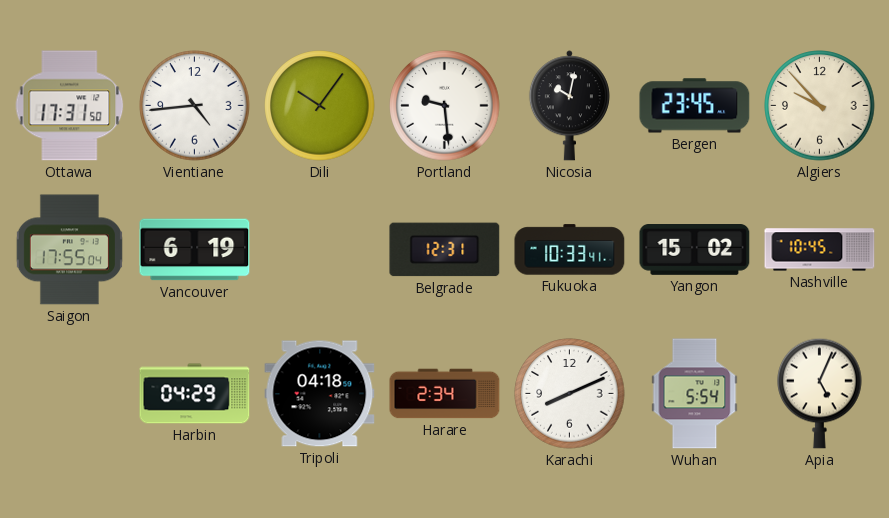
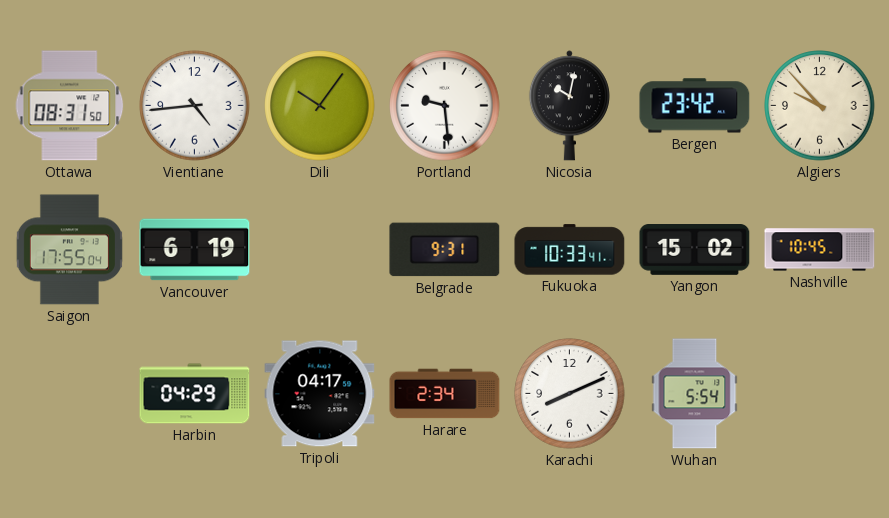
Ottawa: 17:31 -> 08:31
Bergen: 23:45 -> 23:42
Belgrade: 12:31 -> 9:31
Tripoli: 04:18 -> 04:17
Apia: 5:04 -> none
